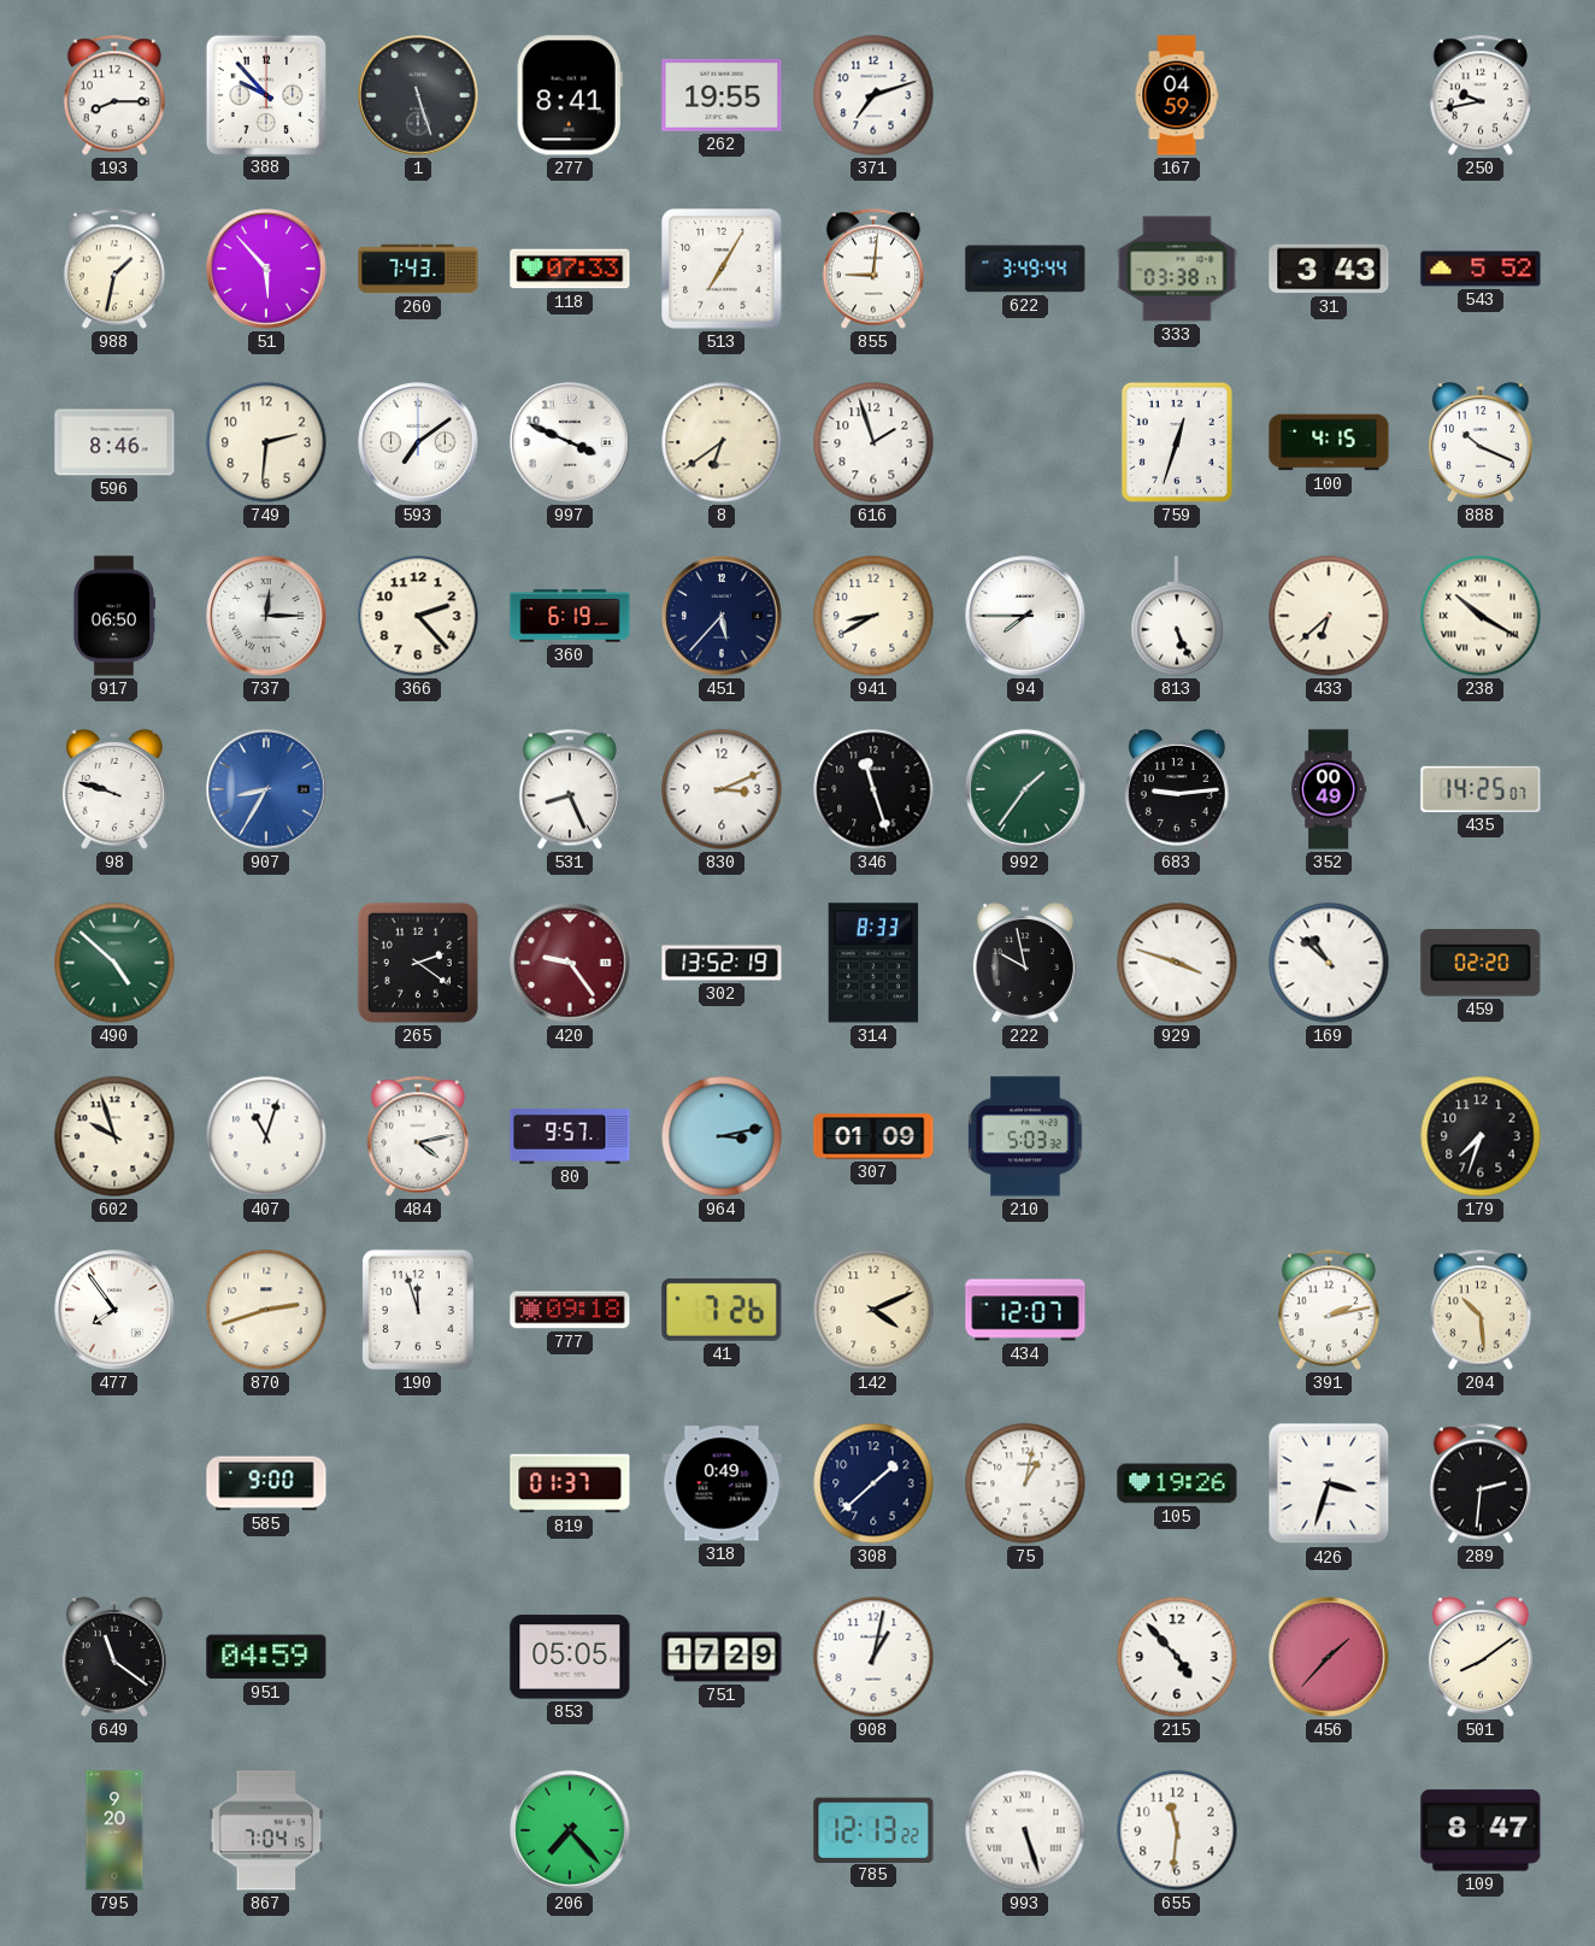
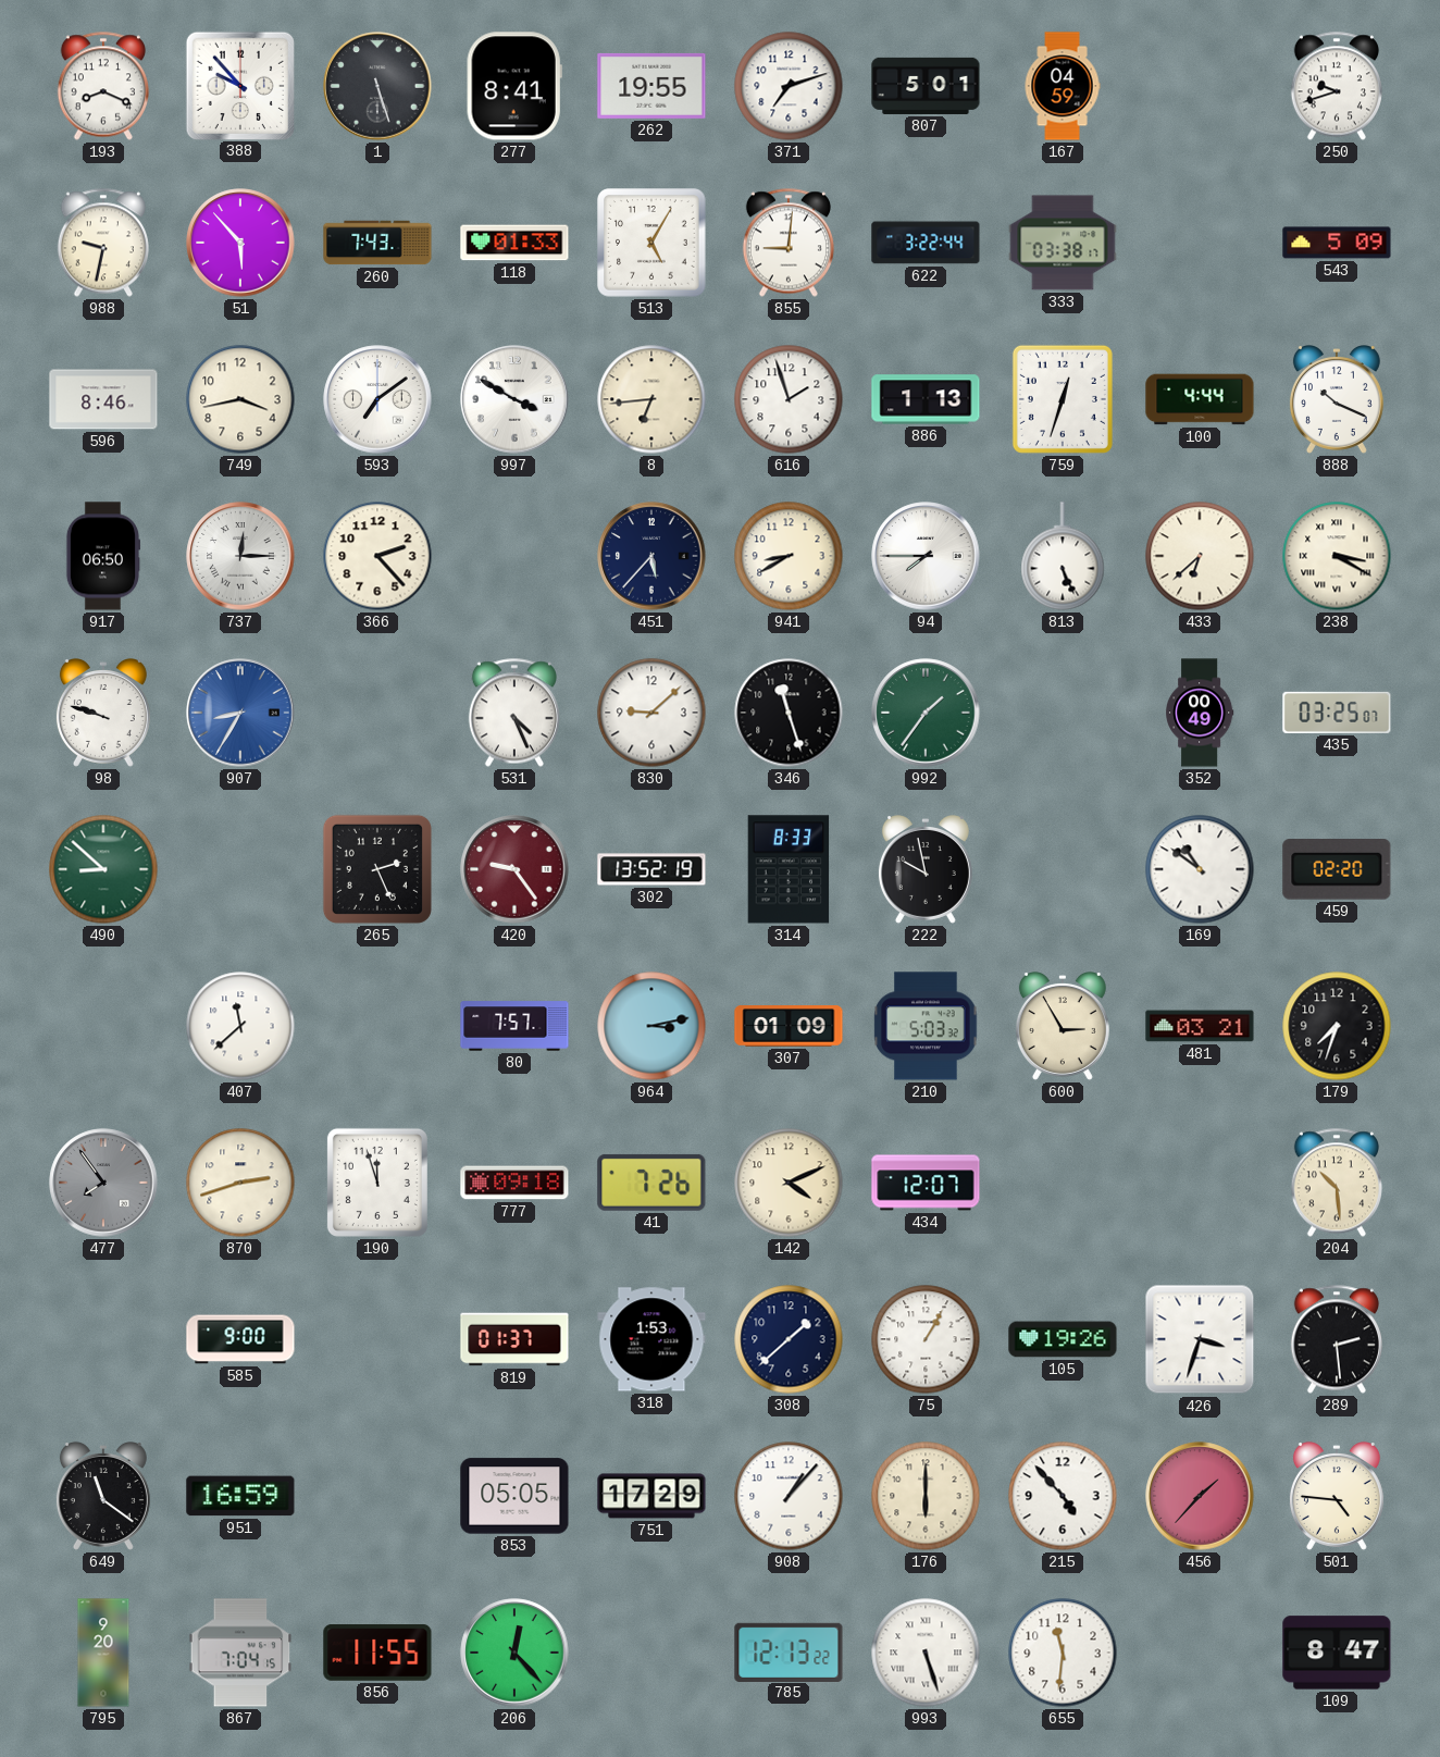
193: 8:15 -> 8:19
807: none -> 5:01
250: 9:43 -> 9:42
988: 1:32 -> 9:32
118: 07:33 -> 01:33
513: 7:05 -> 5:05
622: 3:49 -> 3:22
31: 3:43 -> none
543: 5:52 -> 5:09
749: 2:31 -> 3:43
997: 3:49 -> 3:50
8: 6:39 -> 6:44
886: none -> 1:13
100: 4:15 -> 4:44
360: 6:19 -> none
238: 10:20 -> 3:20
531: 8:26 -> 4:26
830: 3:11 -> 9:08
683: 9:14 -> none
435: 14:25 -> 03:25
490: 4:52 -> 8:52
265: 2:21 -> 2:26
929: 3:48 -> none
169: 10:52 -> 10:51
602: 9:57 -> none
407: 11:03 -> 11:38
484: 4:13 -> none
80: 9:57 -> 7:57
600: none -> 2:55
481: none -> 03:21
477 dial: white -> grey
391: 2:13 -> none
318: 0:49 -> 1:53
75: 1:02 -> 1:05
289: 2:31 -> 2:29
951: 04:59 -> 16:59
908: 1:02 -> 1:07
176: none -> 6:00
501: 8:09 -> 4:46
856: none -> 11:55
206: 7:23 -> 12:23
